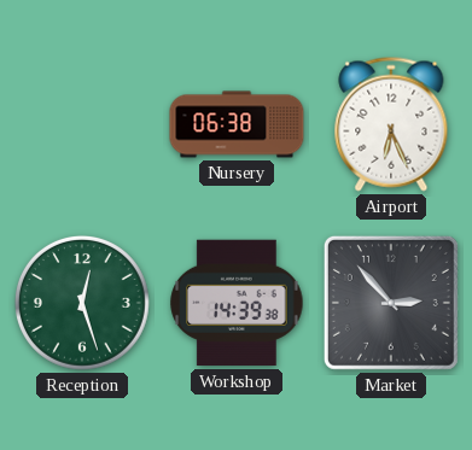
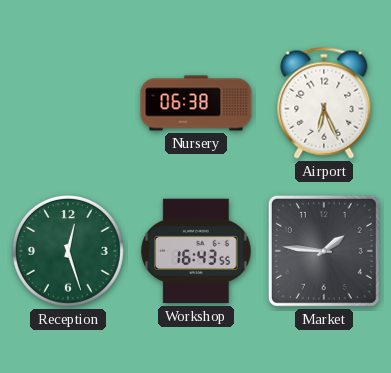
Workshop: 14:39 -> 16:43
Market: 2:53 -> 1:46
